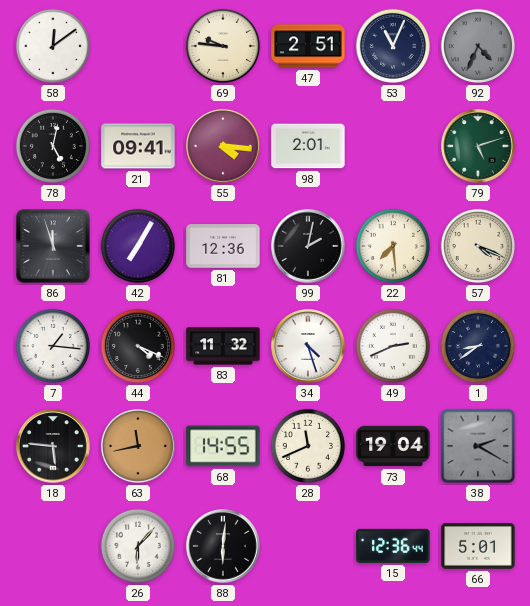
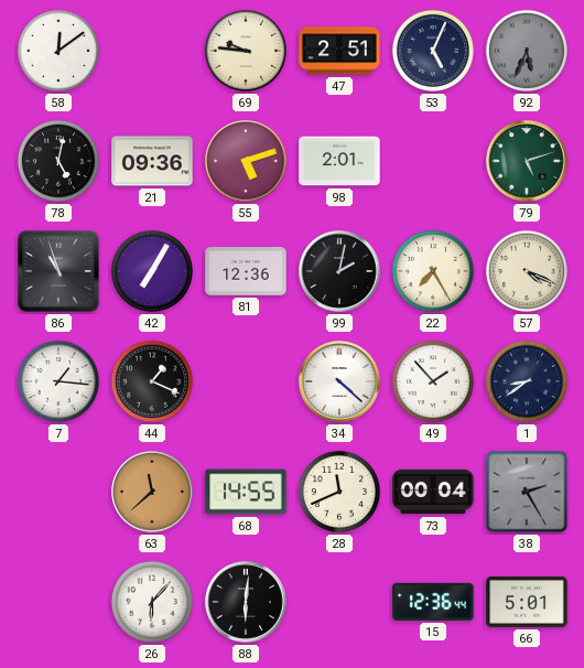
53: 11:04 -> 5:04
92: 4:34 -> 5:34
21: 09:41 -> 09:36
55: 4:16 -> 5:12
86: 11:57 -> 10:57
22: 7:29 -> 7:25
44: 4:19 -> 1:19
83: 11:32 -> none
34: 4:27 -> 4:22
49: 2:41 -> 1:53
18: 5:46 -> none
63: 11:43 -> 11:38
73: 19:04 -> 00:04
38: 2:20 -> 2:25
